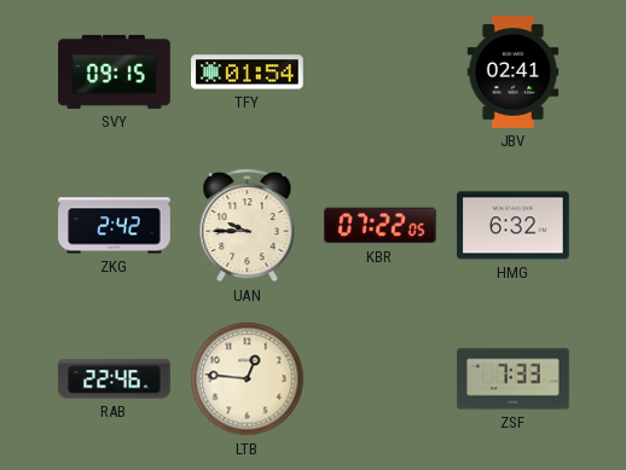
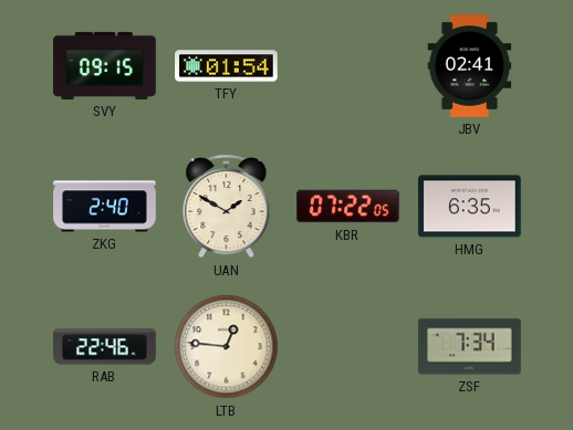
ZKG: 2:42 -> 2:40
UAN: 9:45 -> 1:50
HMG: 6:32 -> 6:35
ZSF: 7:33 -> 7:34
